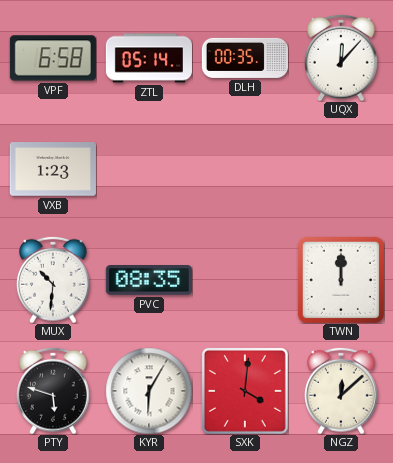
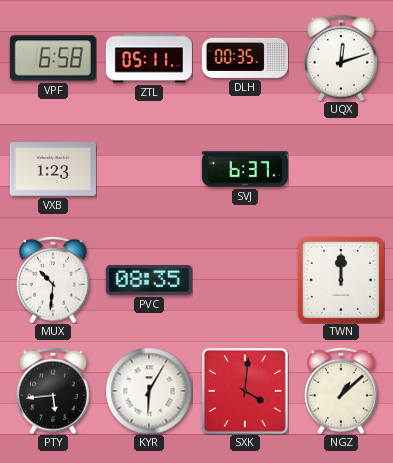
ZTL: 05:14 -> 05:11
UQX: 12:07 -> 12:12
SVJ: none -> 6:37
PTY: 5:48 -> 5:44
NGZ: 12:08 -> 1:08
